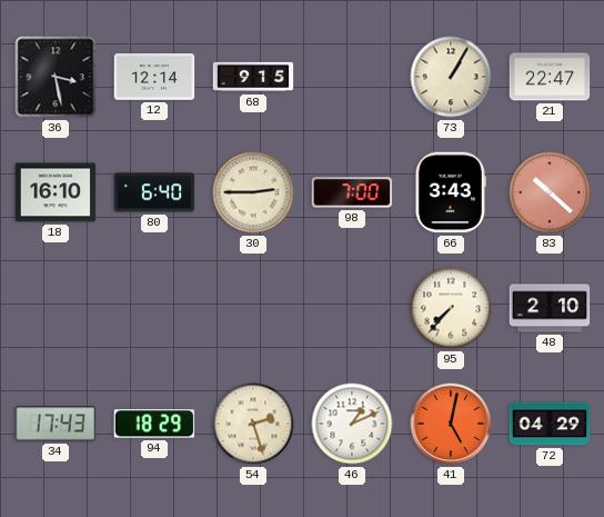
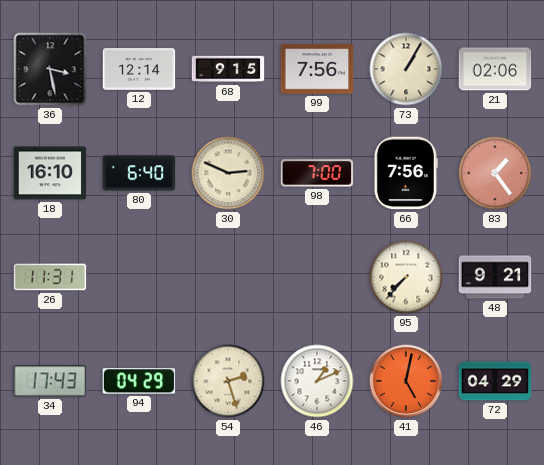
99: none -> 7:56
21: 22:47 -> 02:06
30: 2:45 -> 2:49
66: 3:43 -> 7:56
83: 10:22 -> 1:24
26: none -> 11:31
48: 2:10 -> 9:21
94: 18:29 -> 04:29
